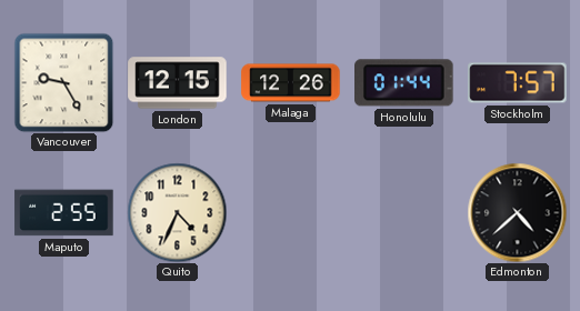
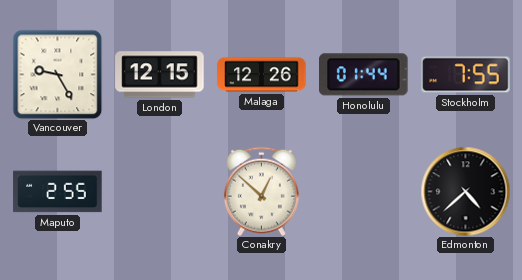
Stockholm: 7:57 -> 7:55
Quito: 4:34 -> none
Conakry: none -> 12:52
